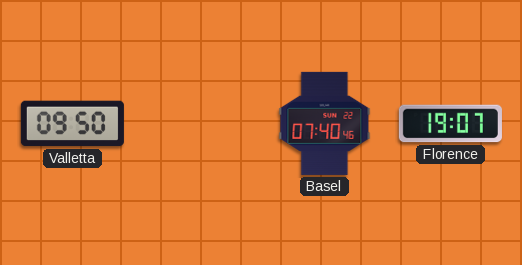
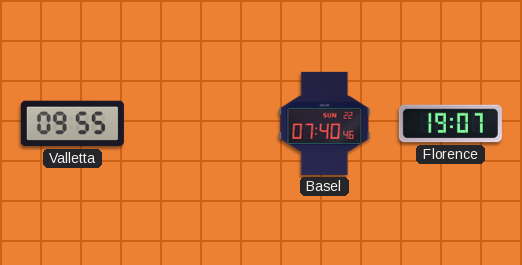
Valletta: 09:50 -> 09:55
